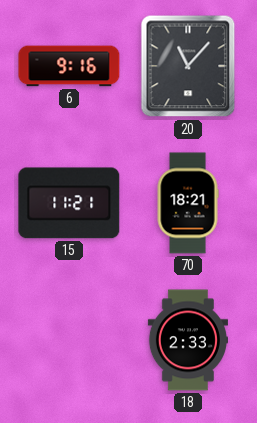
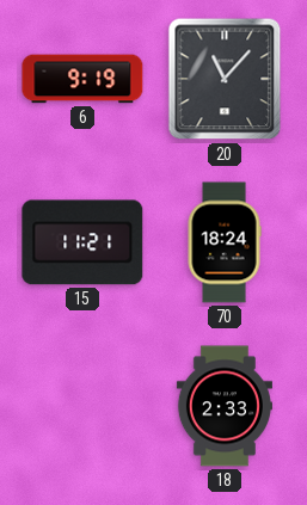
6: 9:16 -> 9:19
70: 18:21 -> 18:24
